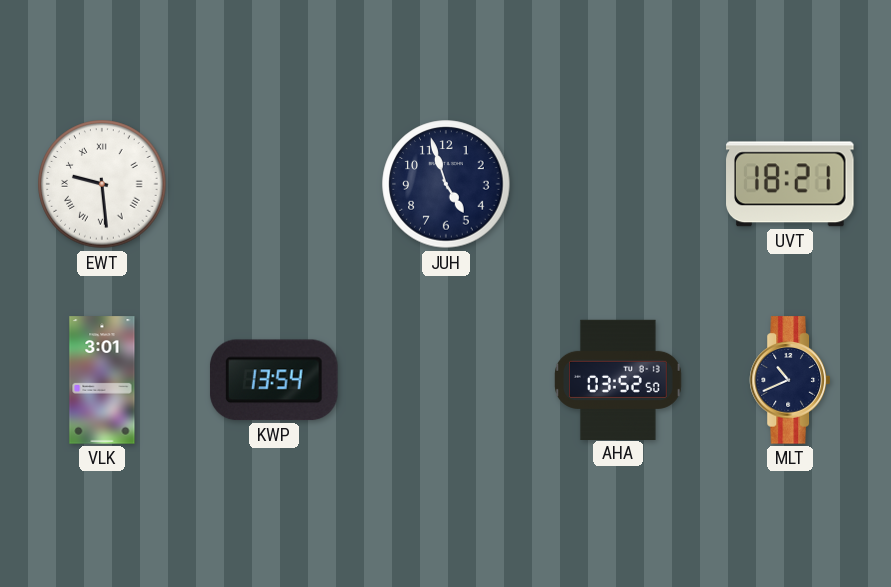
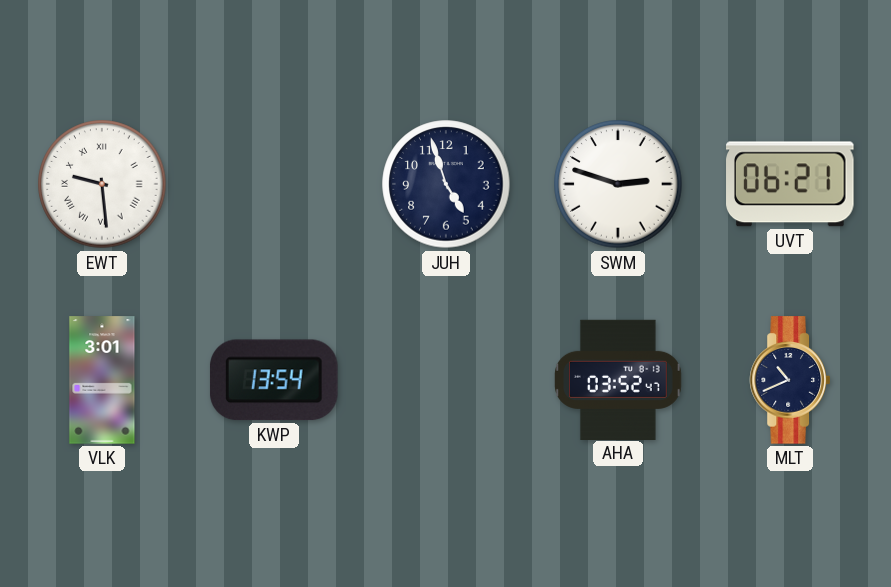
SWM: none -> 2:48
UVT: 18:21 -> 06:21
AHA: 03:52:50 -> 03:52:47
